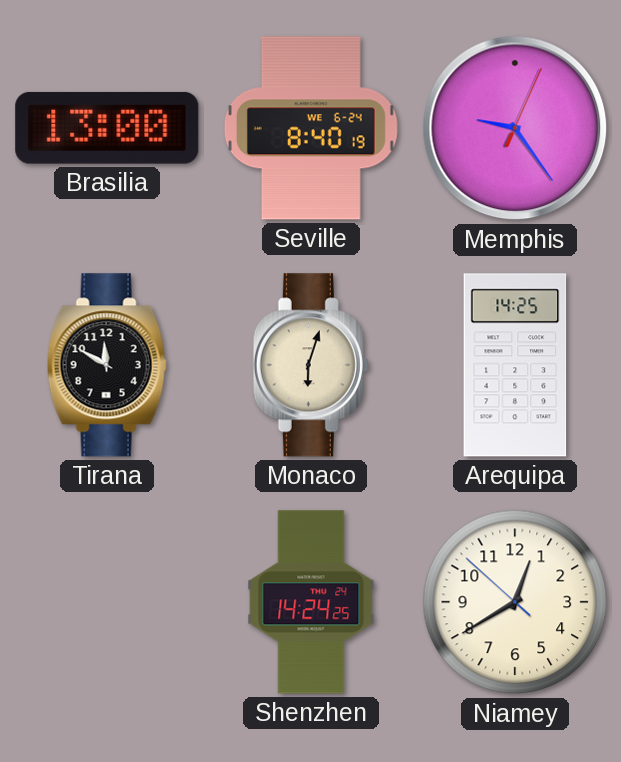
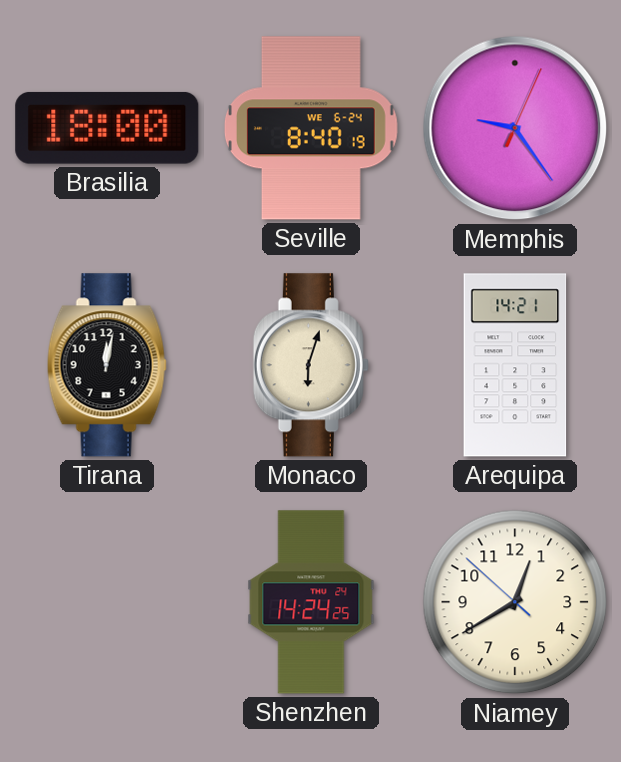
Brasilia: 13:00 -> 18:00
Tirana: 11:50 -> 12:02
Arequipa: 14:25 -> 14:21
